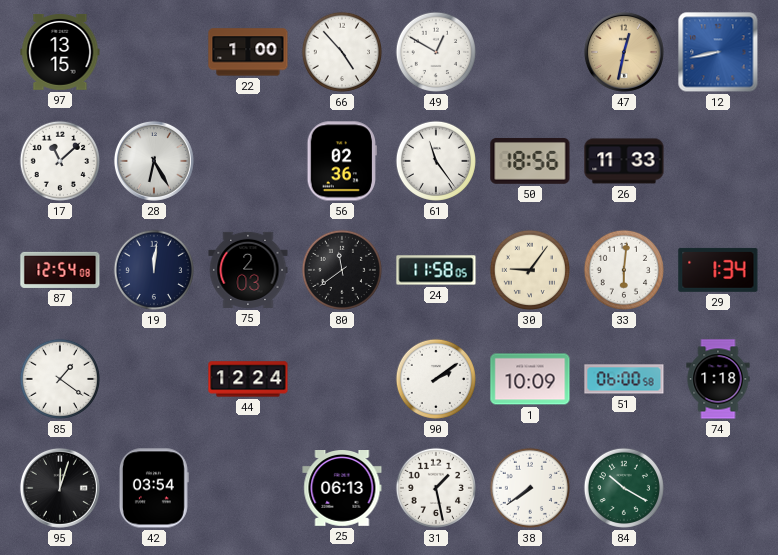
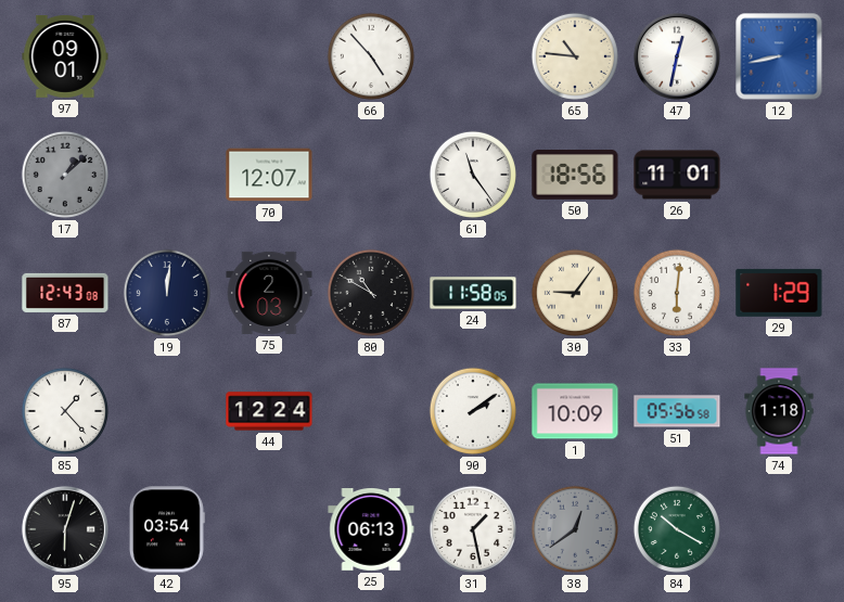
97: 13:15 -> 09:01
22: 1:00 -> none
49: 12:50 -> none
65: none -> 10:46
47 dial: champagne -> white
17: 11:08 -> 1:08
17 dial: white -> grey
28: 6:25 -> none
70: none -> 12:07
56: 02:36 -> none
26: 11:33 -> 11:01
87: 12:54 -> 12:43
80: 11:39 -> 10:50
29: 1:34 -> 1:29
85: 1:21 -> 1:23
51: 06:00 -> 05:56
95: 12:03 -> 6:03
38: 7:39 -> 12:39
38 dial: white -> grey
